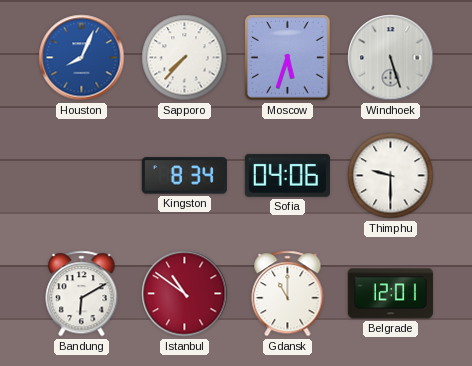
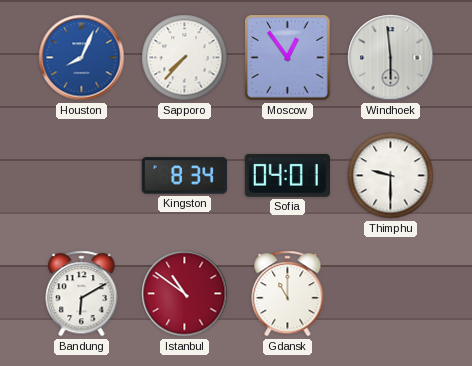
Moscow: 5:33 -> 12:54
Windhoek: 5:27 -> 5:59
Sofia: 04:06 -> 04:01
Belgrade: 12:01 -> none
